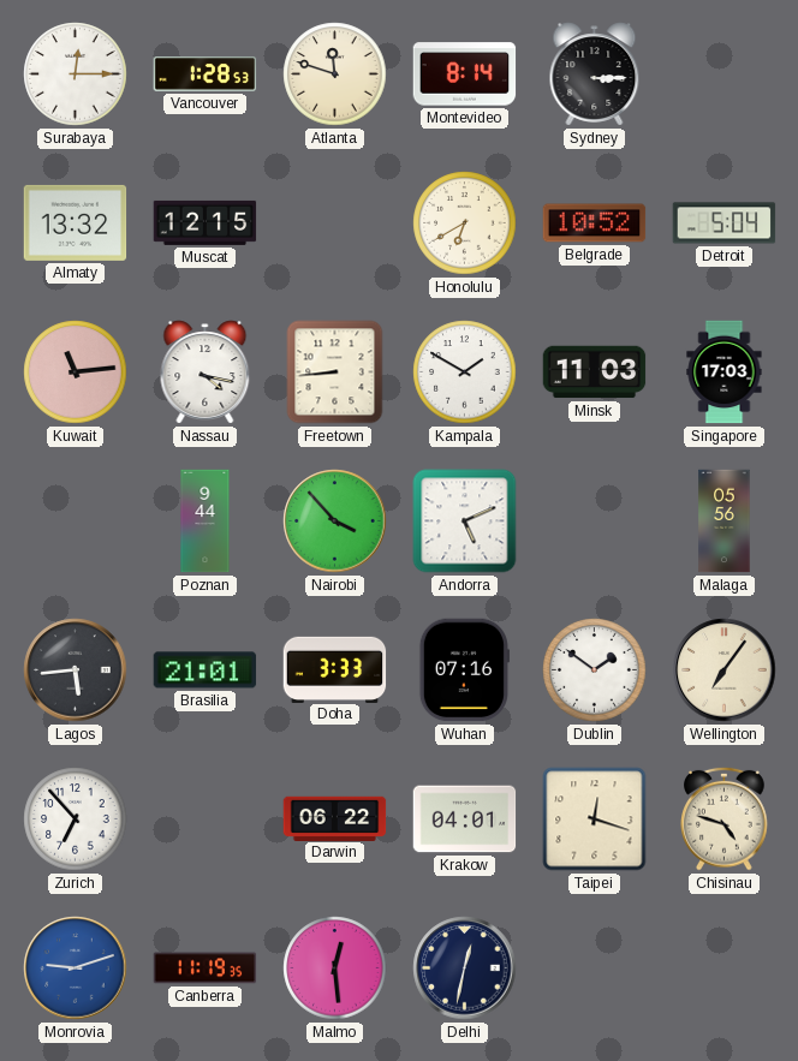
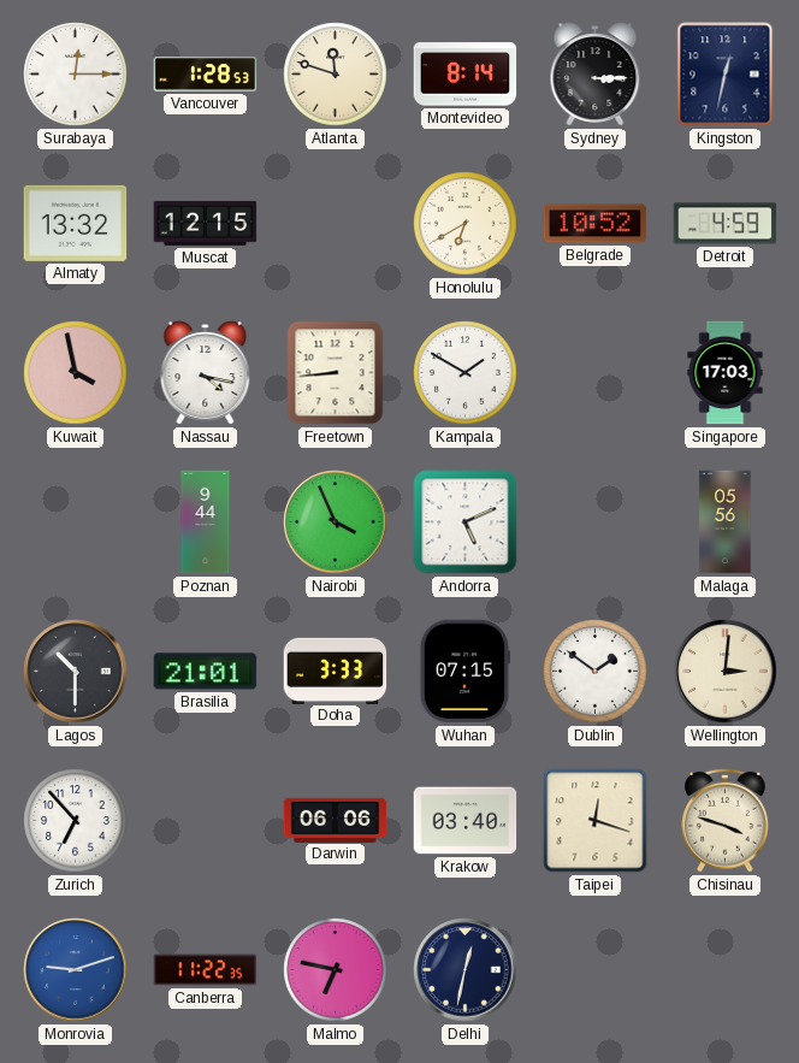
Kingston: none -> 12:32
Detroit: 5:04 -> 4:59
Kuwait: 11:14 -> 3:58
Minsk: 11:03 -> none
Nairobi: 3:53 -> 3:56
Lagos: 5:44 -> 10:30
Wuhan: 07:16 -> 07:15
Wellington: 7:06 -> 3:01
Darwin: 06:22 -> 06:06
Krakow: 04:01 -> 03:40
Chisinau: 4:48 -> 3:48
Canberra: 11:19 -> 11:22
Malmo: 12:29 -> 6:47
